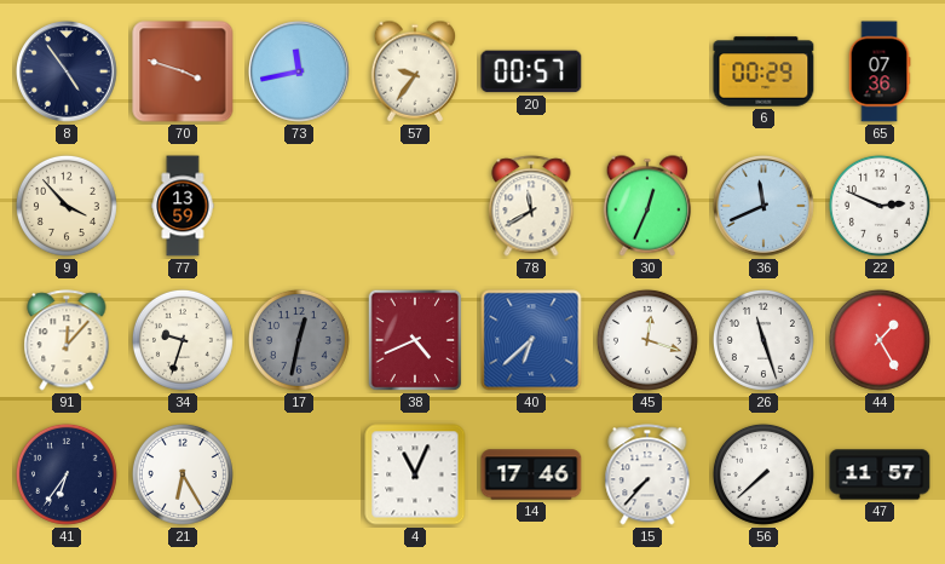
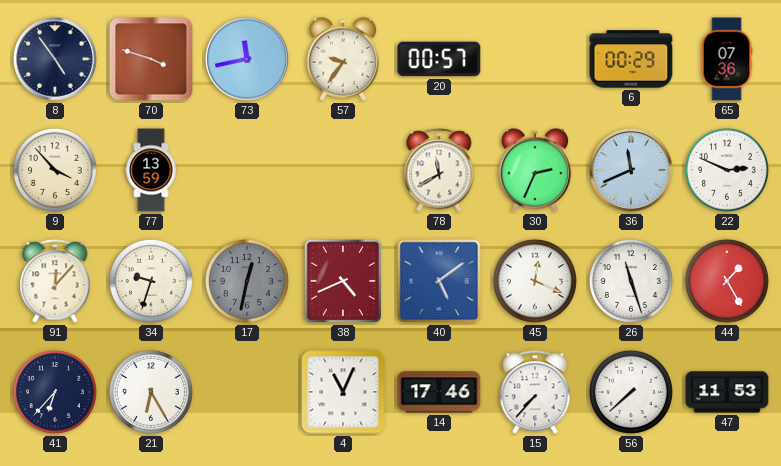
30: 12:34 -> 2:34
40: 6:38 -> 5:09
45: 12:18 -> 12:19
41: 6:36 -> 6:37
47: 11:57 -> 11:53
